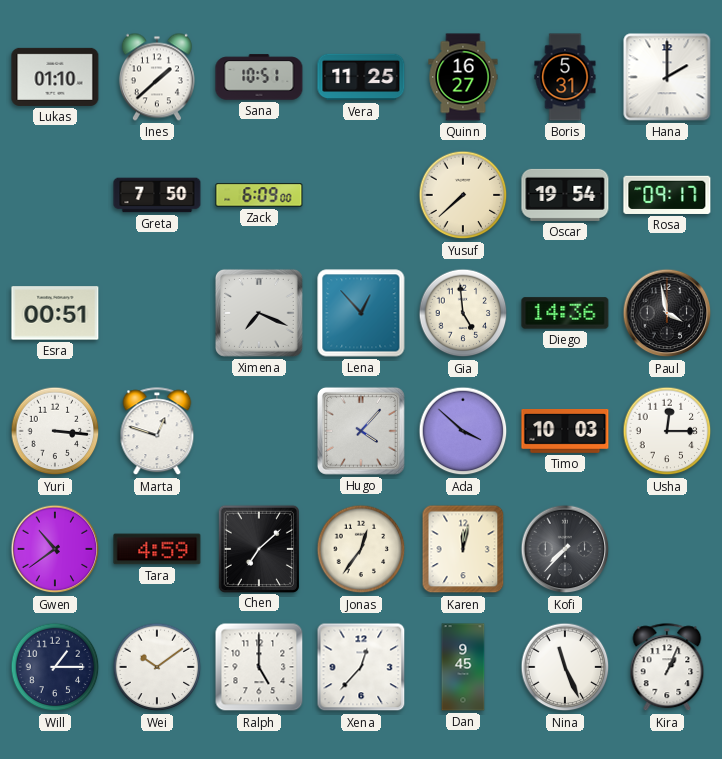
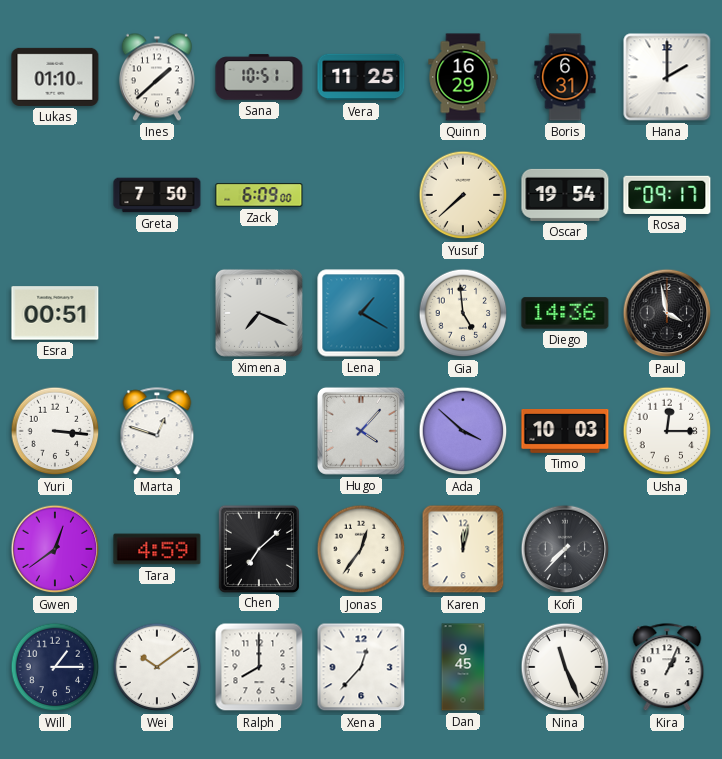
Quinn: 16:27 -> 16:29
Boris: 5:31 -> 6:31
Lena: 12:53 -> 1:20
Gwen: 10:39 -> 12:39
Ralph: 5:00 -> 8:00
